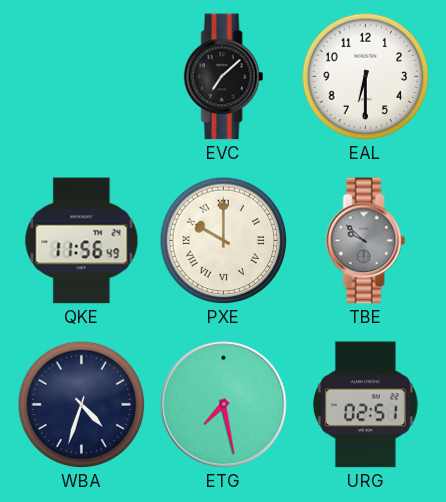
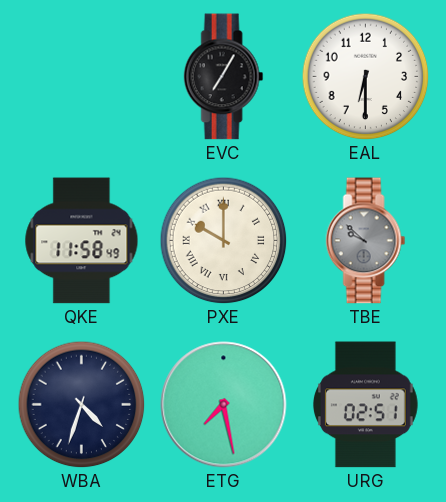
EVC: 7:08 -> 7:05
QKE: 11:56 -> 11:58
